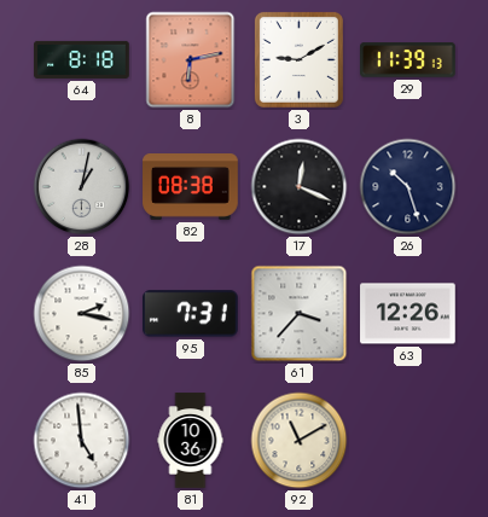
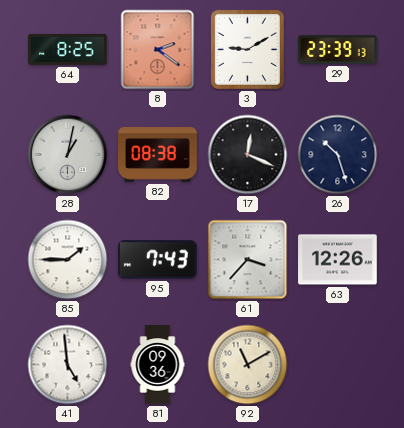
64: 8:18 -> 8:25
8: 6:13 -> 2:21
29: 11:39 -> 23:39
85: 2:17 -> 1:45
95: 7:31 -> 7:43
81: 10:36 -> 09:36
